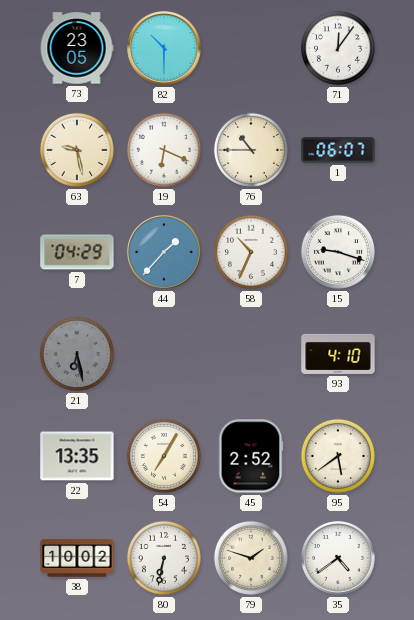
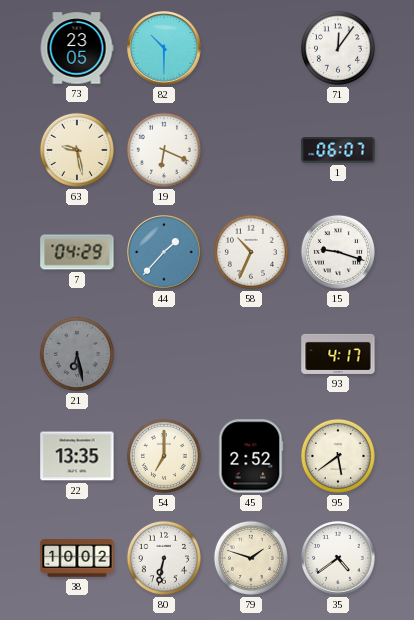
76: 10:45 -> none
93: 4:10 -> 4:17
54: 7:05 -> 7:00
